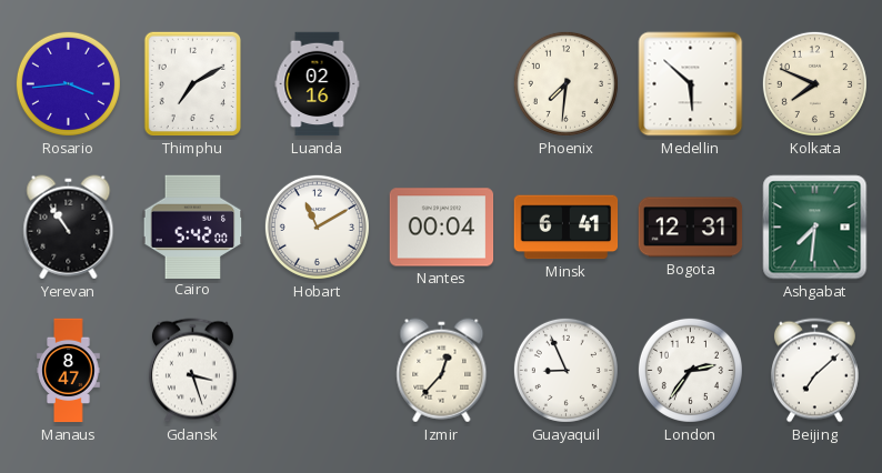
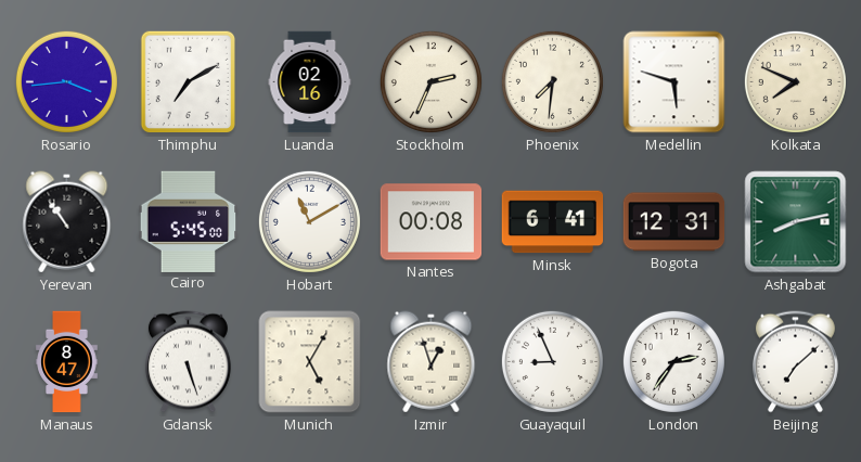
Stockholm: none -> 2:34
Medellin: 5:52 -> 5:48
Cairo: 5:42 -> 5:45
Nantes: 00:04 -> 00:08
Ashgabat: 7:31 -> 8:13
Gdansk: 3:27 -> 5:27
Munich: none -> 5:05
Izmir: 12:37 -> 12:57
